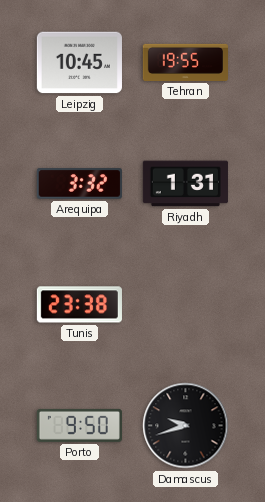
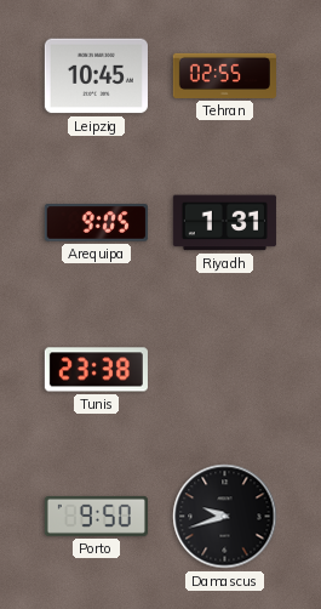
Tehran: 19:55 -> 02:55
Arequipa: 3:32 -> 9:05
